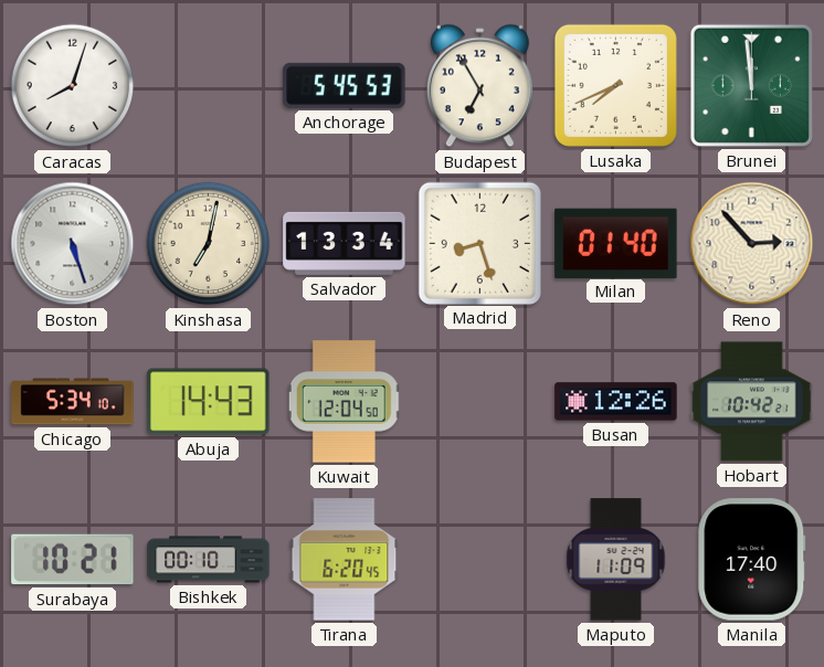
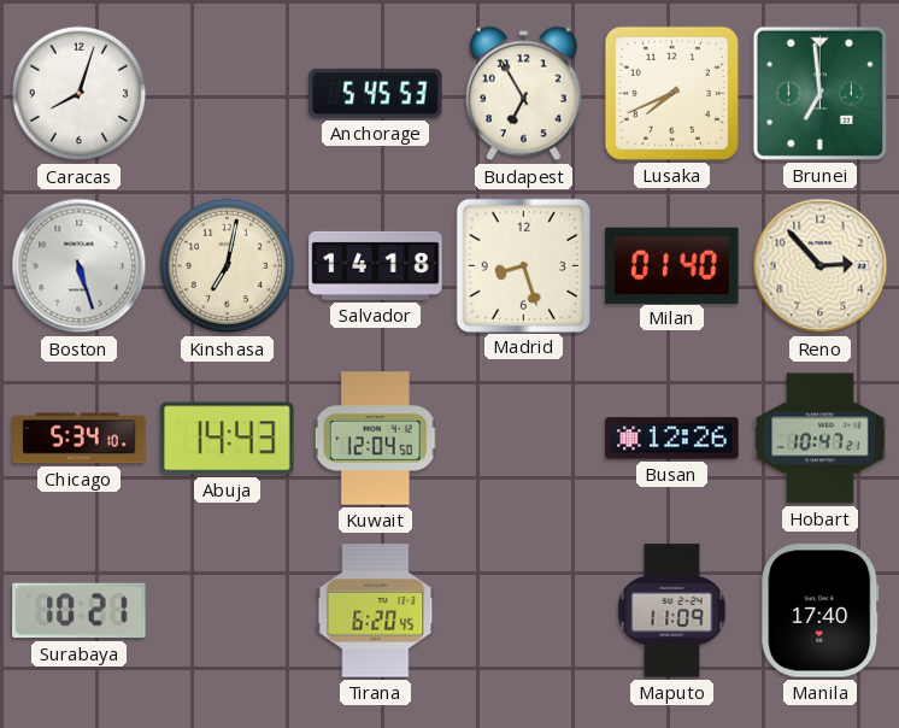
Brunei: 11:59 -> 6:59
Salvador: 13:34 -> 14:18
Hobart: 10:42 -> 10:47
Bishkek: 00:10 -> none
